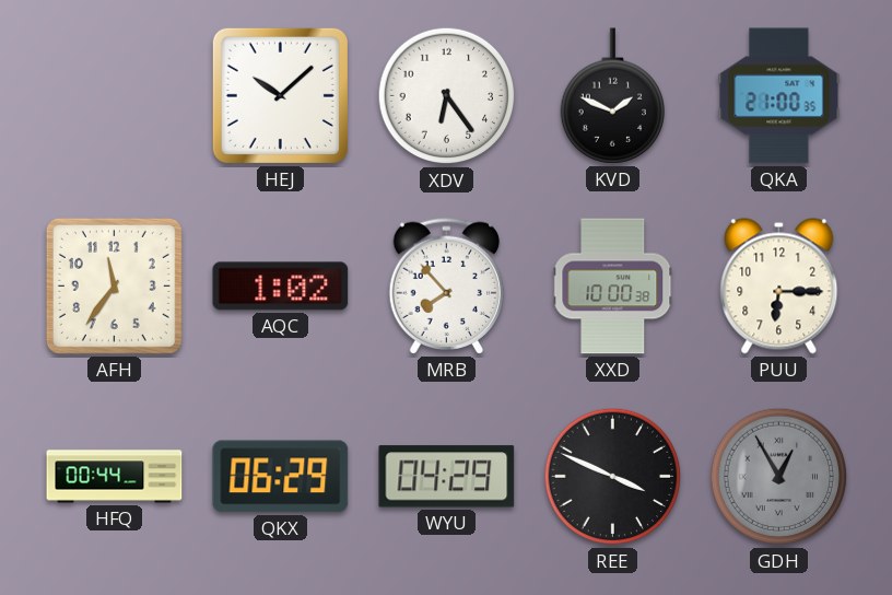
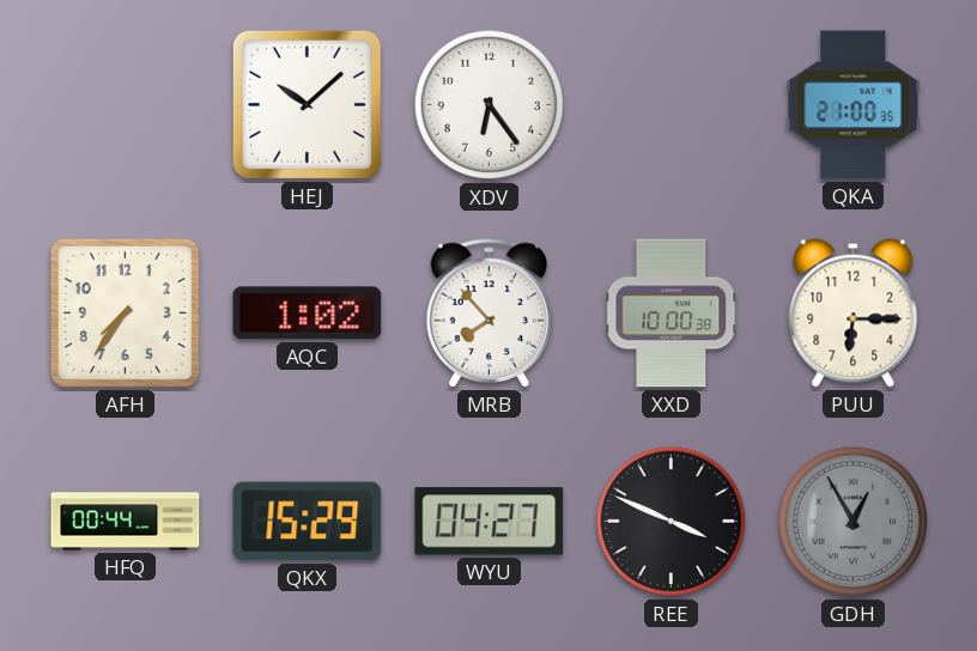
KVD: 1:49 -> none
AFH: 11:36 -> 7:36
QKX: 06:29 -> 15:29
WYU: 04:29 -> 04:27
